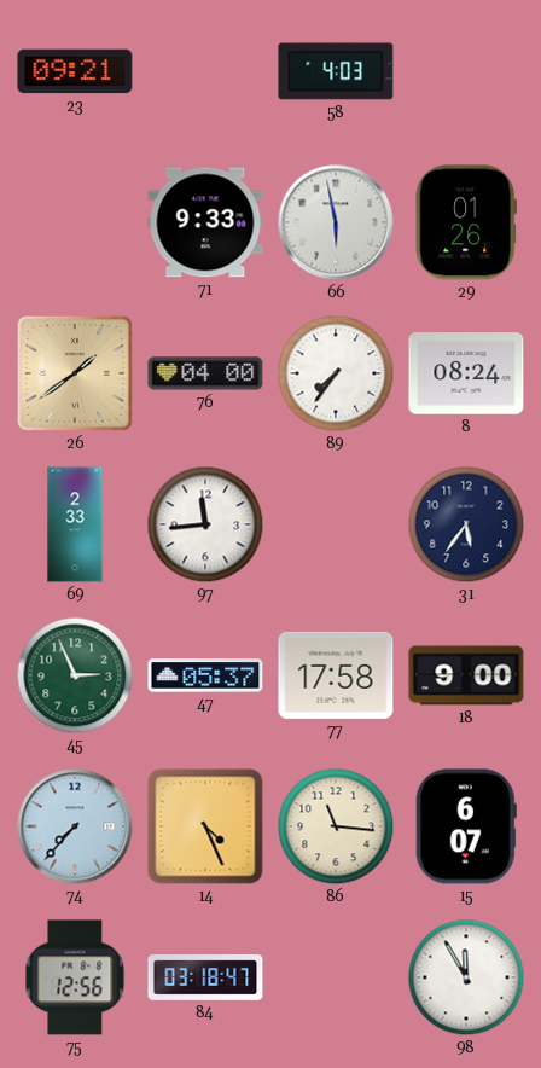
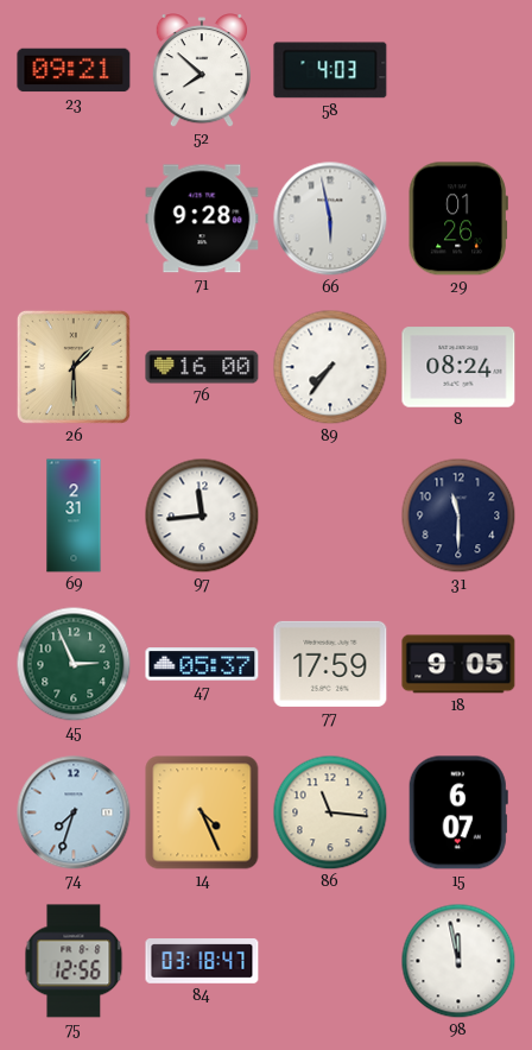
52: none -> 7:52
71: 9:33 -> 9:28
26: 1:39 -> 1:30
76: 04:00 -> 16:00
69: 2:33 -> 2:31
31: 5:36 -> 11:30
77: 17:58 -> 17:59
18: 9:00 -> 9:05
74: 7:37 -> 7:33
98: 11:55 -> 11:58
